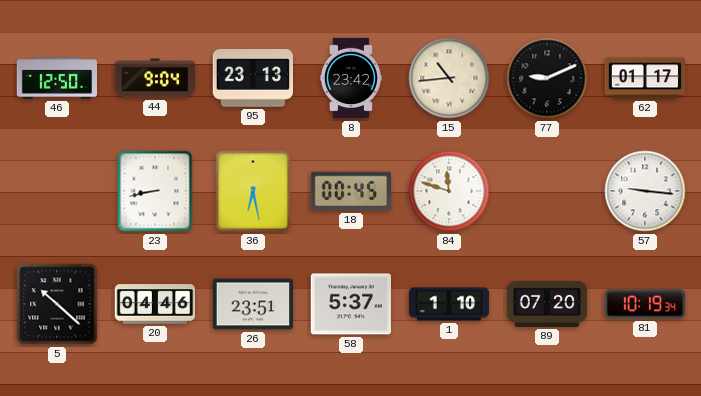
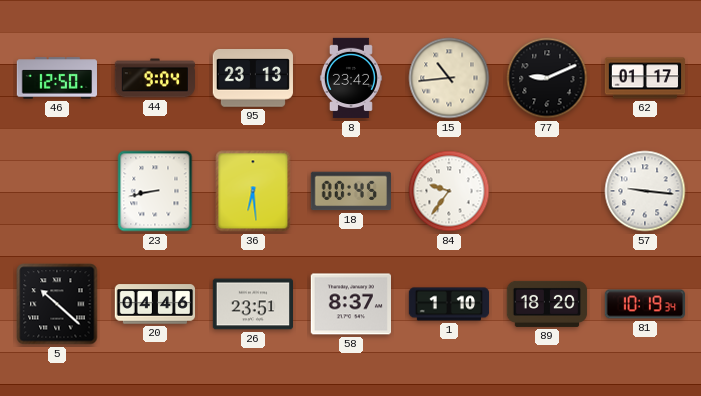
36: 6:28 -> 6:29
84: 11:48 -> 9:36
58: 5:37 -> 8:37
89: 07:20 -> 18:20
